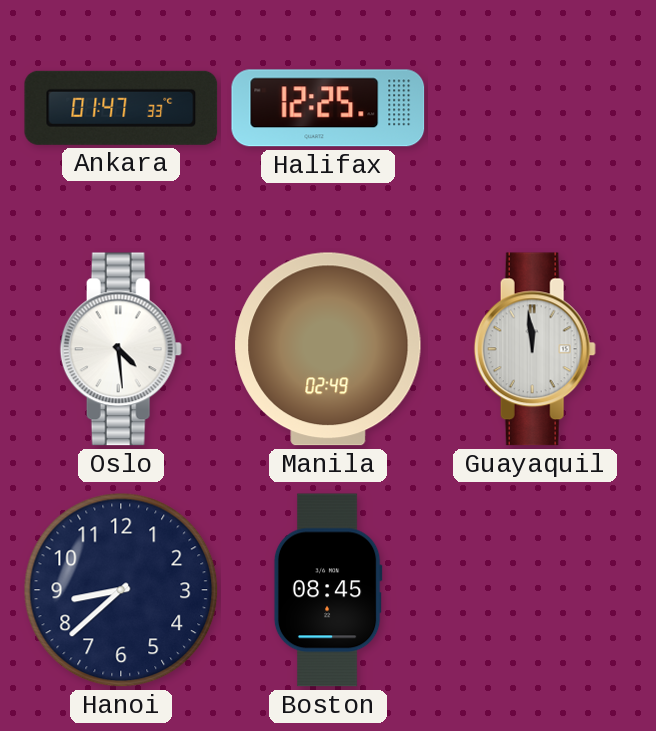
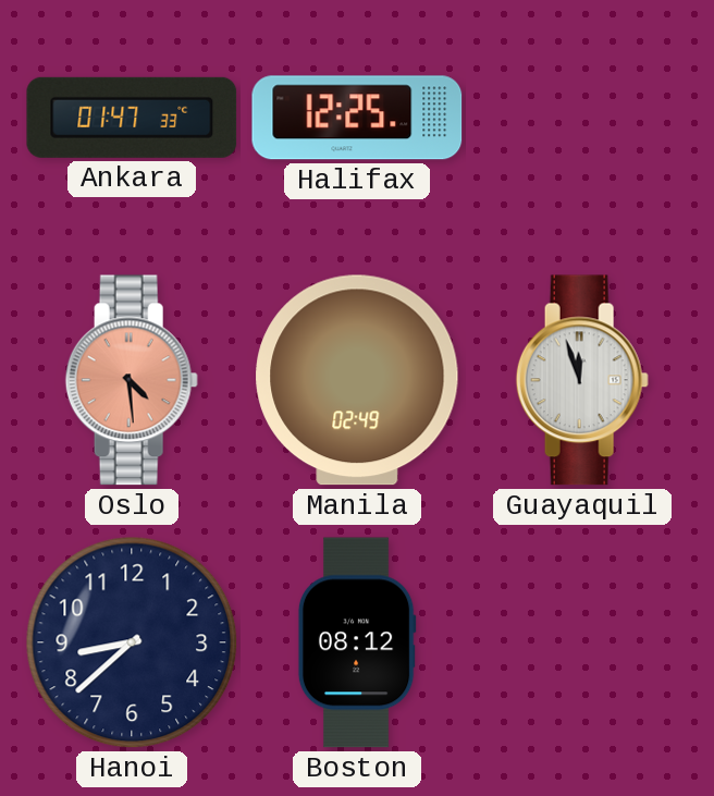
Oslo dial: white -> salmon
Guayaquil: 11:59 -> 11:57
Boston: 08:45 -> 08:12
